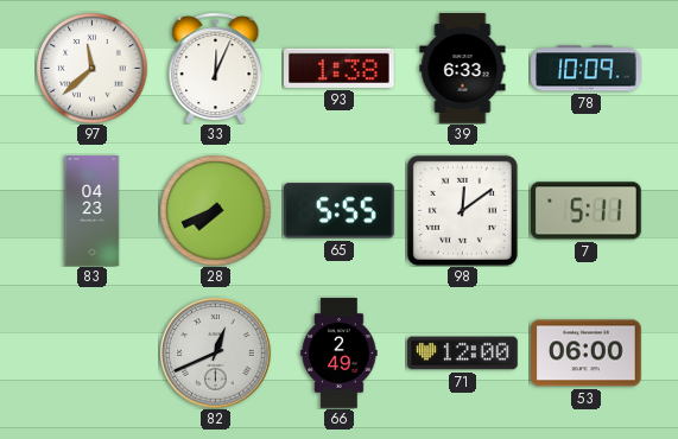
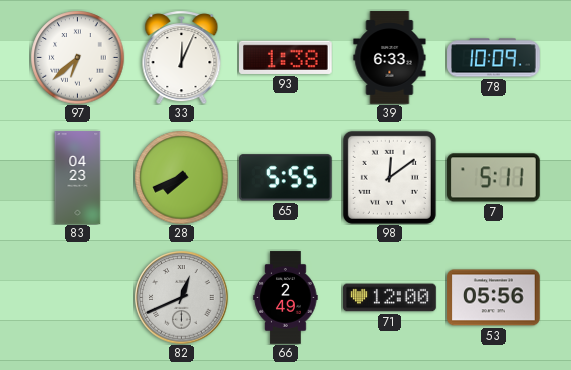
97: 11:38 -> 6:38
53: 06:00 -> 05:56
